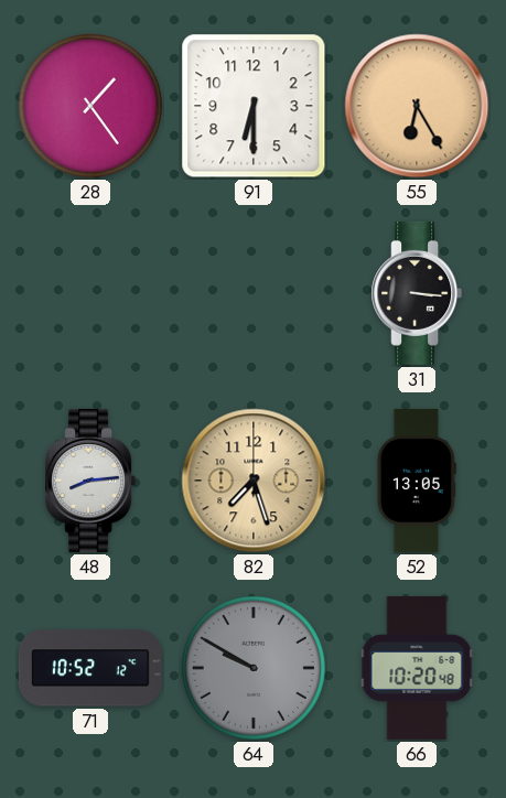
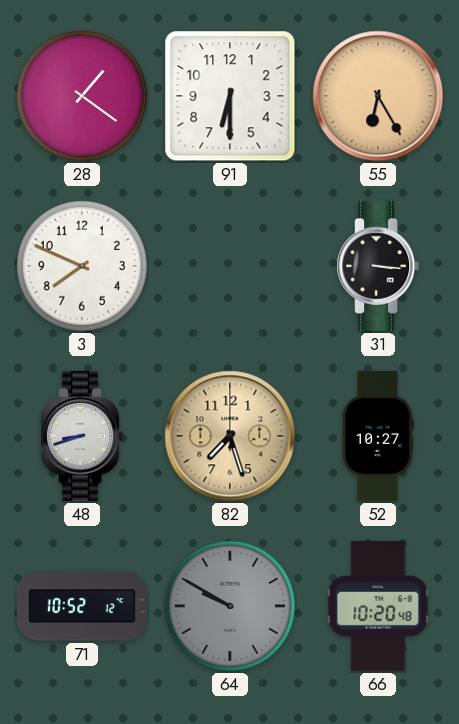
28: 1:24 -> 1:21
3: none -> 7:49
48: 8:14 -> 8:42
52: 13:05 -> 10:27
